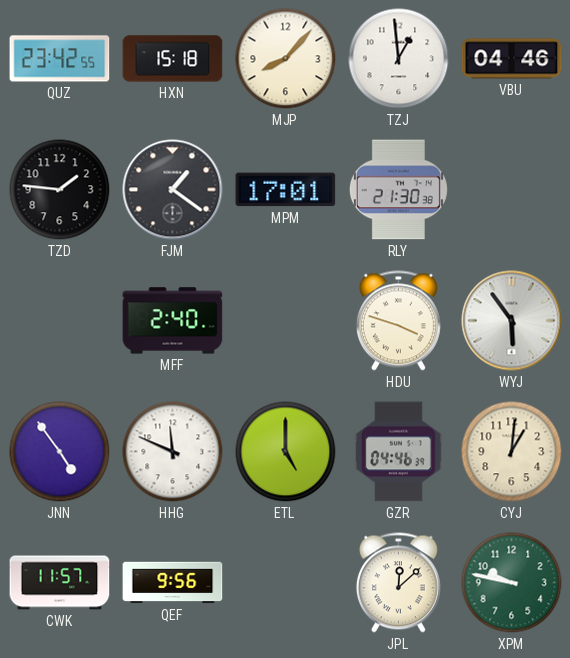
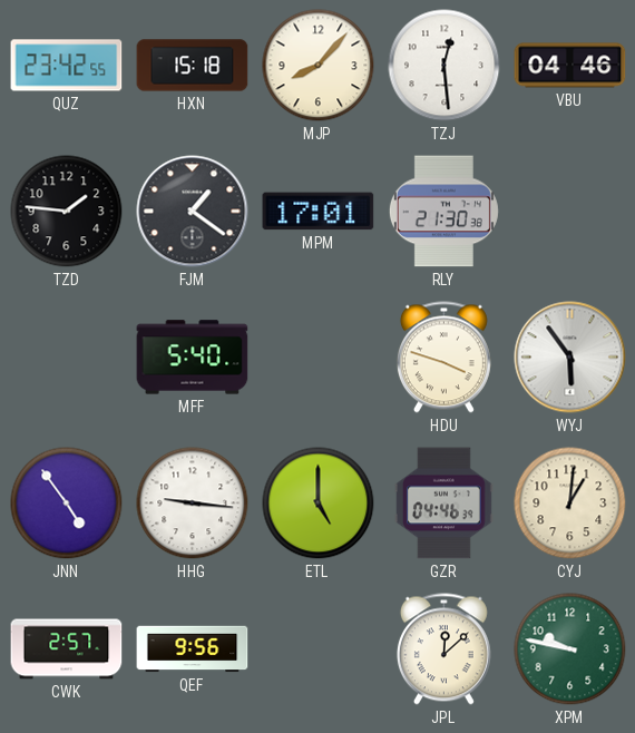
TZJ: 12:59 -> 12:29
MFF: 2:40 -> 5:40
HHG: 11:49 -> 9:16
CWK: 11:57 -> 2:57
